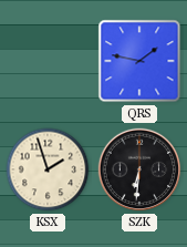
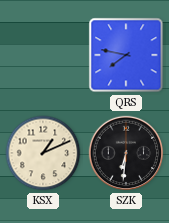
QRS: 1:47 -> 7:47
KSX: 1:57 -> 1:11
